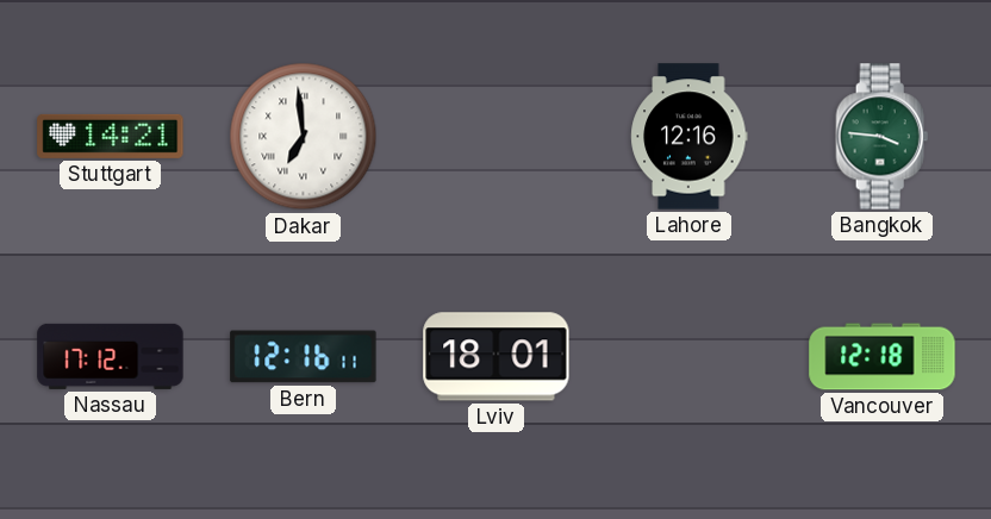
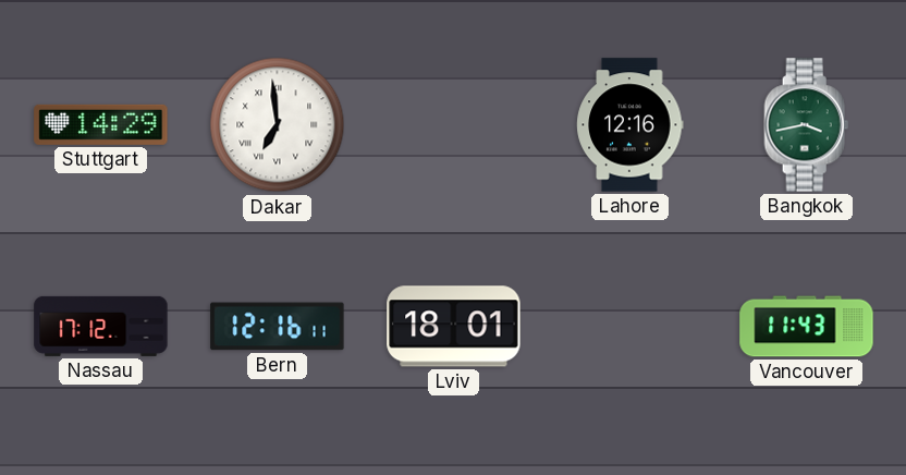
Stuttgart: 14:21 -> 14:29
Bangkok: 3:46 -> 3:43
Vancouver: 12:18 -> 11:43
